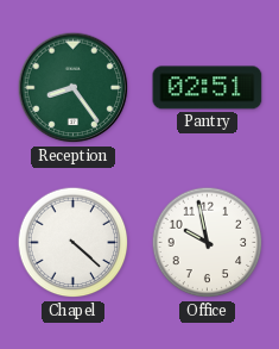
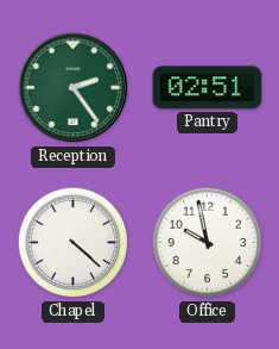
Reception: 8:24 -> 2:24
